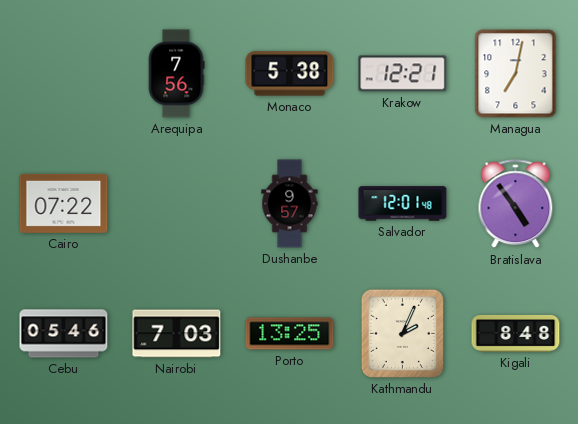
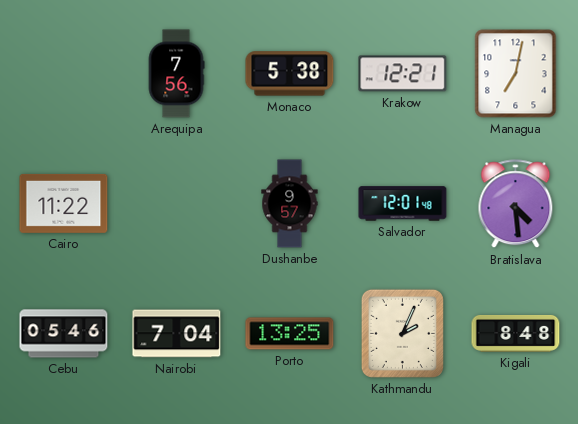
Cairo: 07:22 -> 11:22
Bratislava: 4:54 -> 4:29
Nairobi: 7:03 -> 7:04
